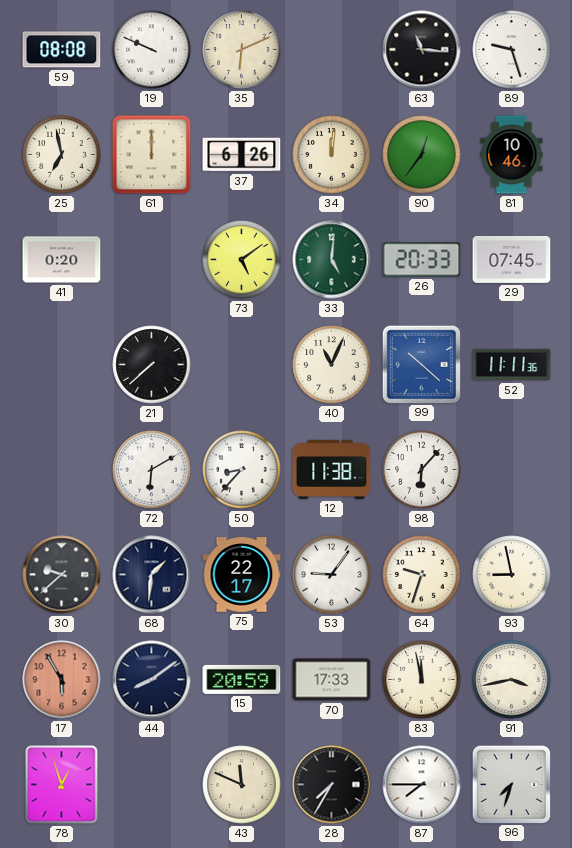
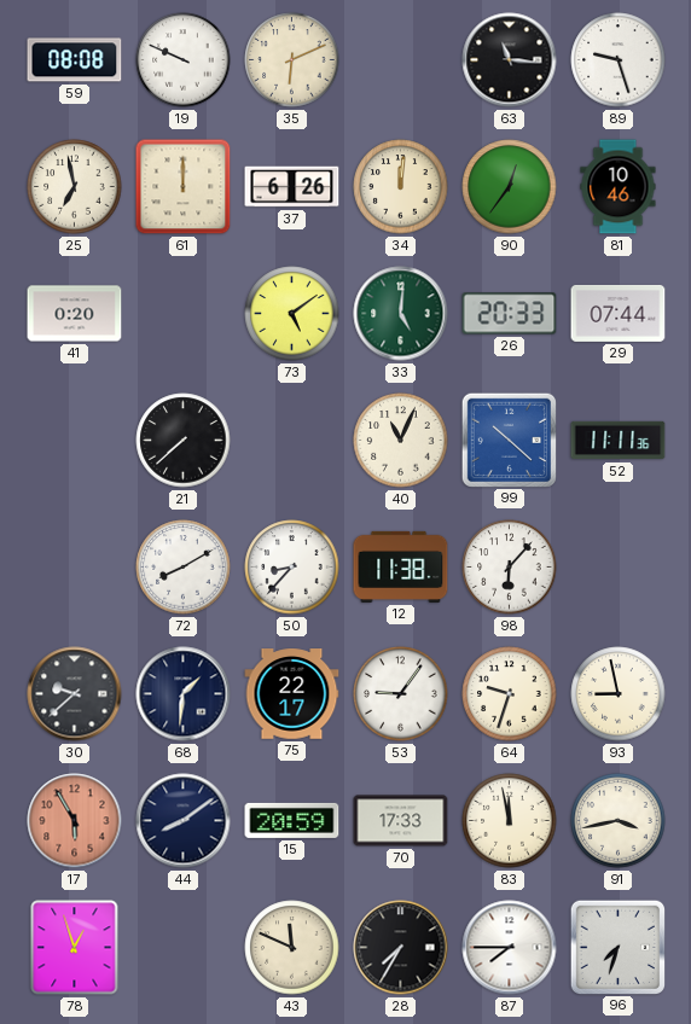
29: 07:45 -> 07:44
72: 6:10 -> 8:10
